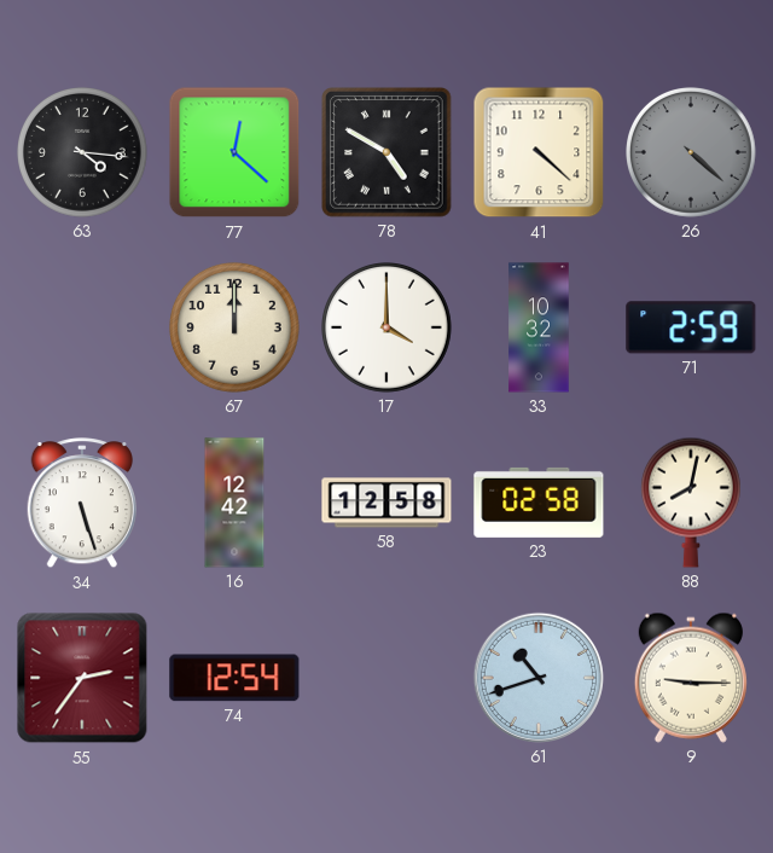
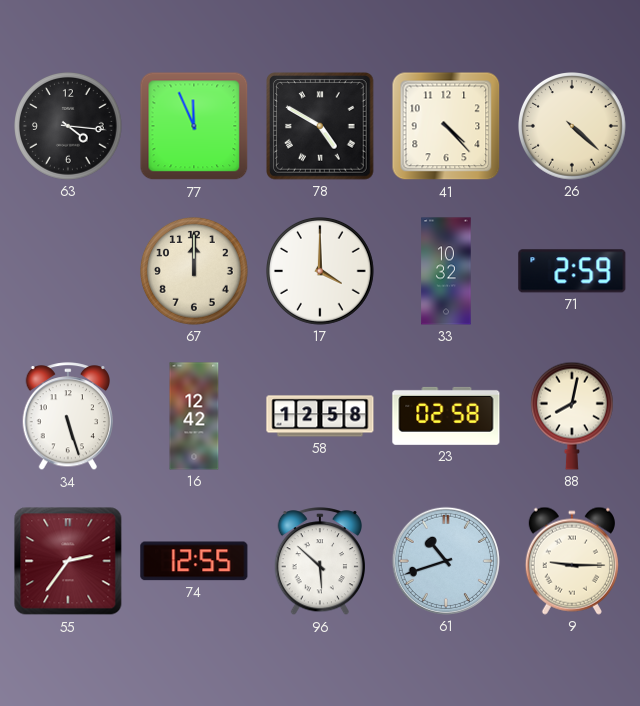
77: 12:22 -> 11:56
41: 4:22 -> 4:23
26 dial: grey -> cream
74: 12:54 -> 12:55
96: none -> 5:52
